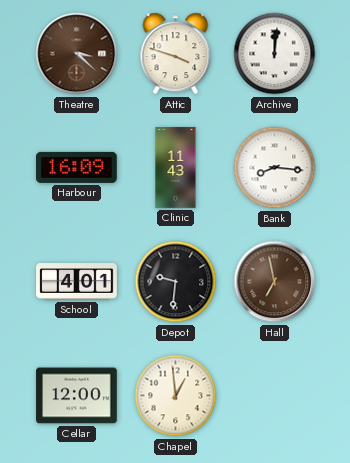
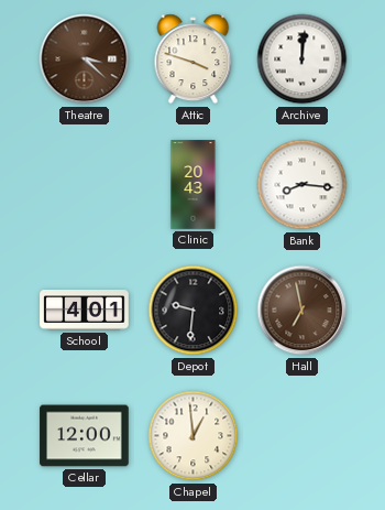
Harbour: 16:09 -> none
Clinic: 11:43 -> 20:43
